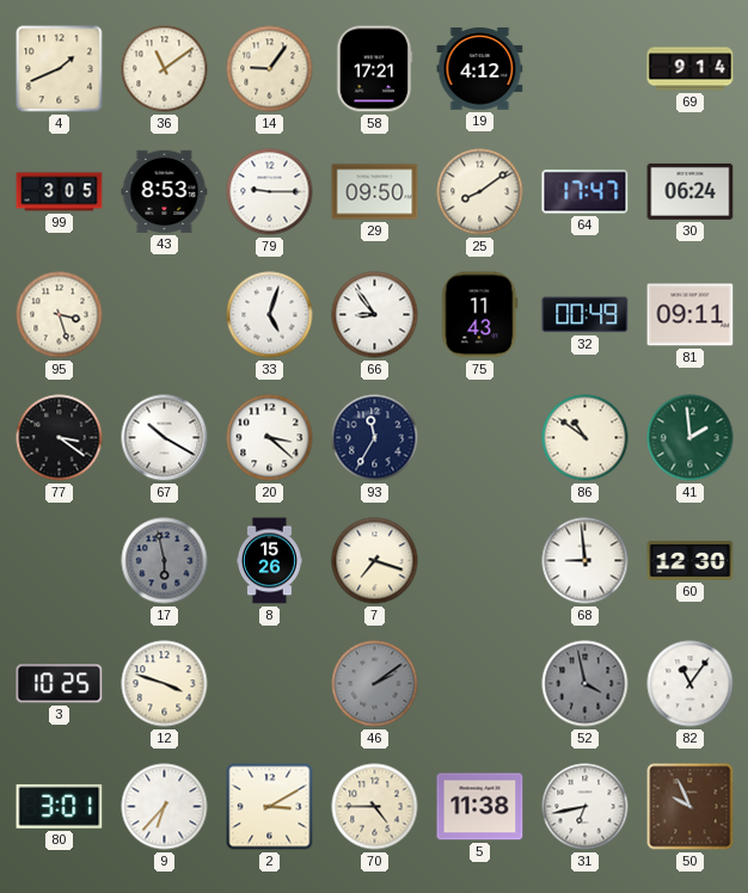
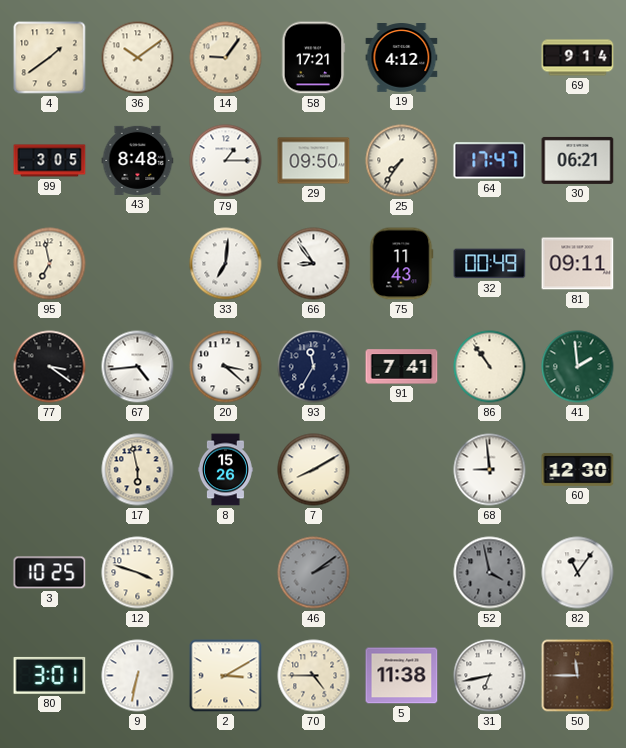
4: 1:41 -> 1:39
36: 11:09 -> 10:09
43: 8:53 -> 8:48
79: 9:15 -> 1:15
25: 8:09 -> 7:36
30: 06:24 -> 06:21
95: 3:27 -> 6:58
33: 5:03 -> 7:01
67: 10:20 -> 4:44
91: none -> 7:41
86: 10:51 -> 10:54
17 dial: grey -> cream
7: 7:18 -> 8:10
9: 6:37 -> 6:32
50: 9:56 -> 11:45
